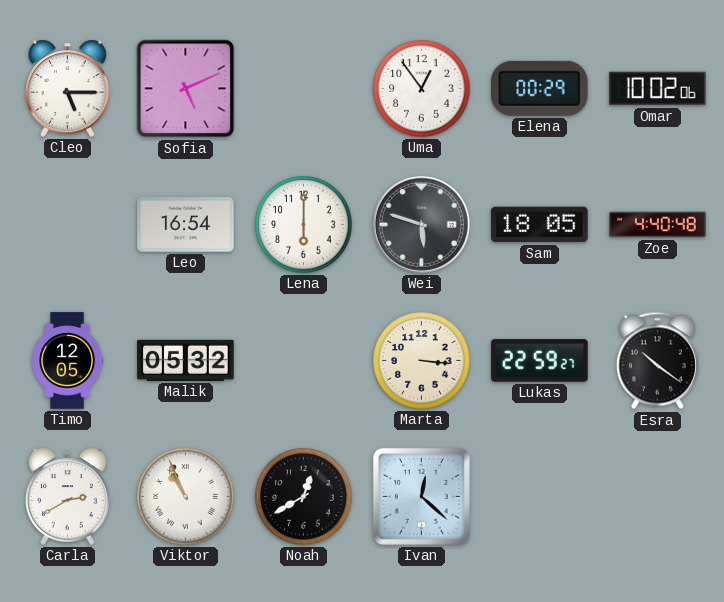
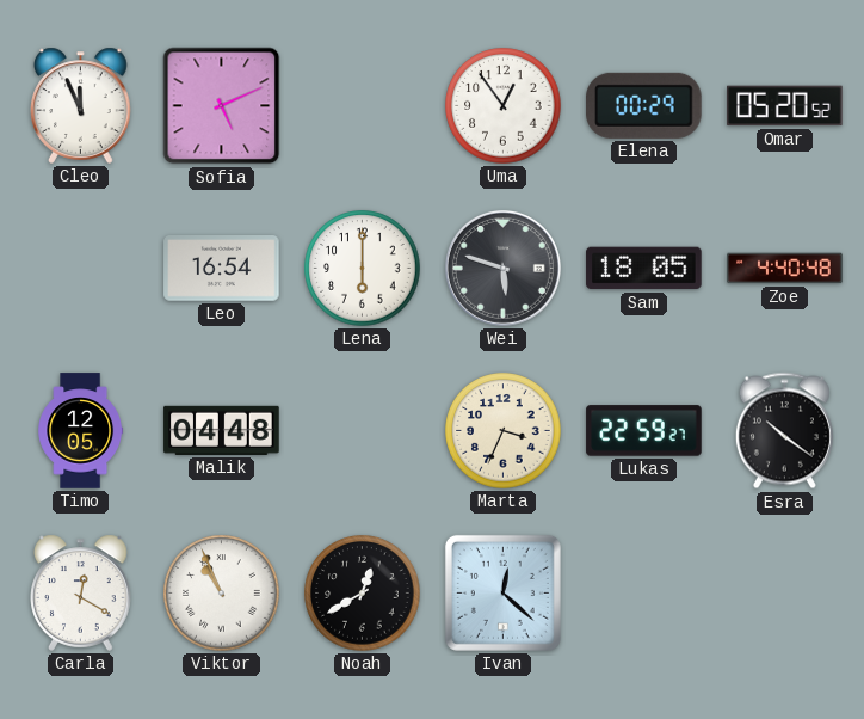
Cleo: 5:15 -> 11:56
Omar: 10:02 -> 05:20
Malik: 05:32 -> 04:48
Marta: 3:16 -> 3:34
Carla: 2:40 -> 12:20
